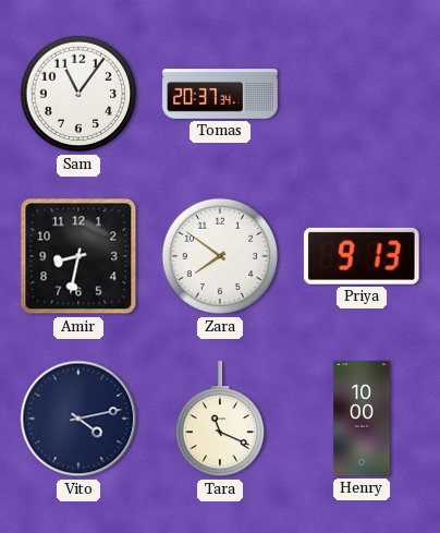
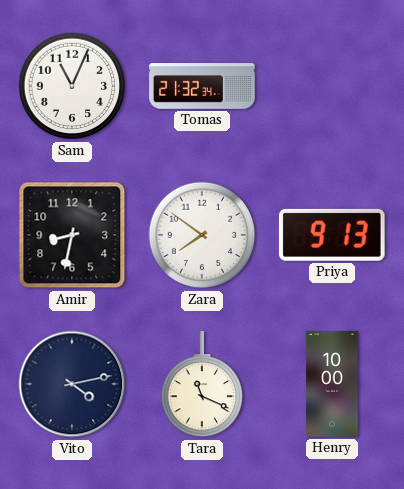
Sam: 11:06 -> 11:04
Tomas: 20:37 -> 21:32
